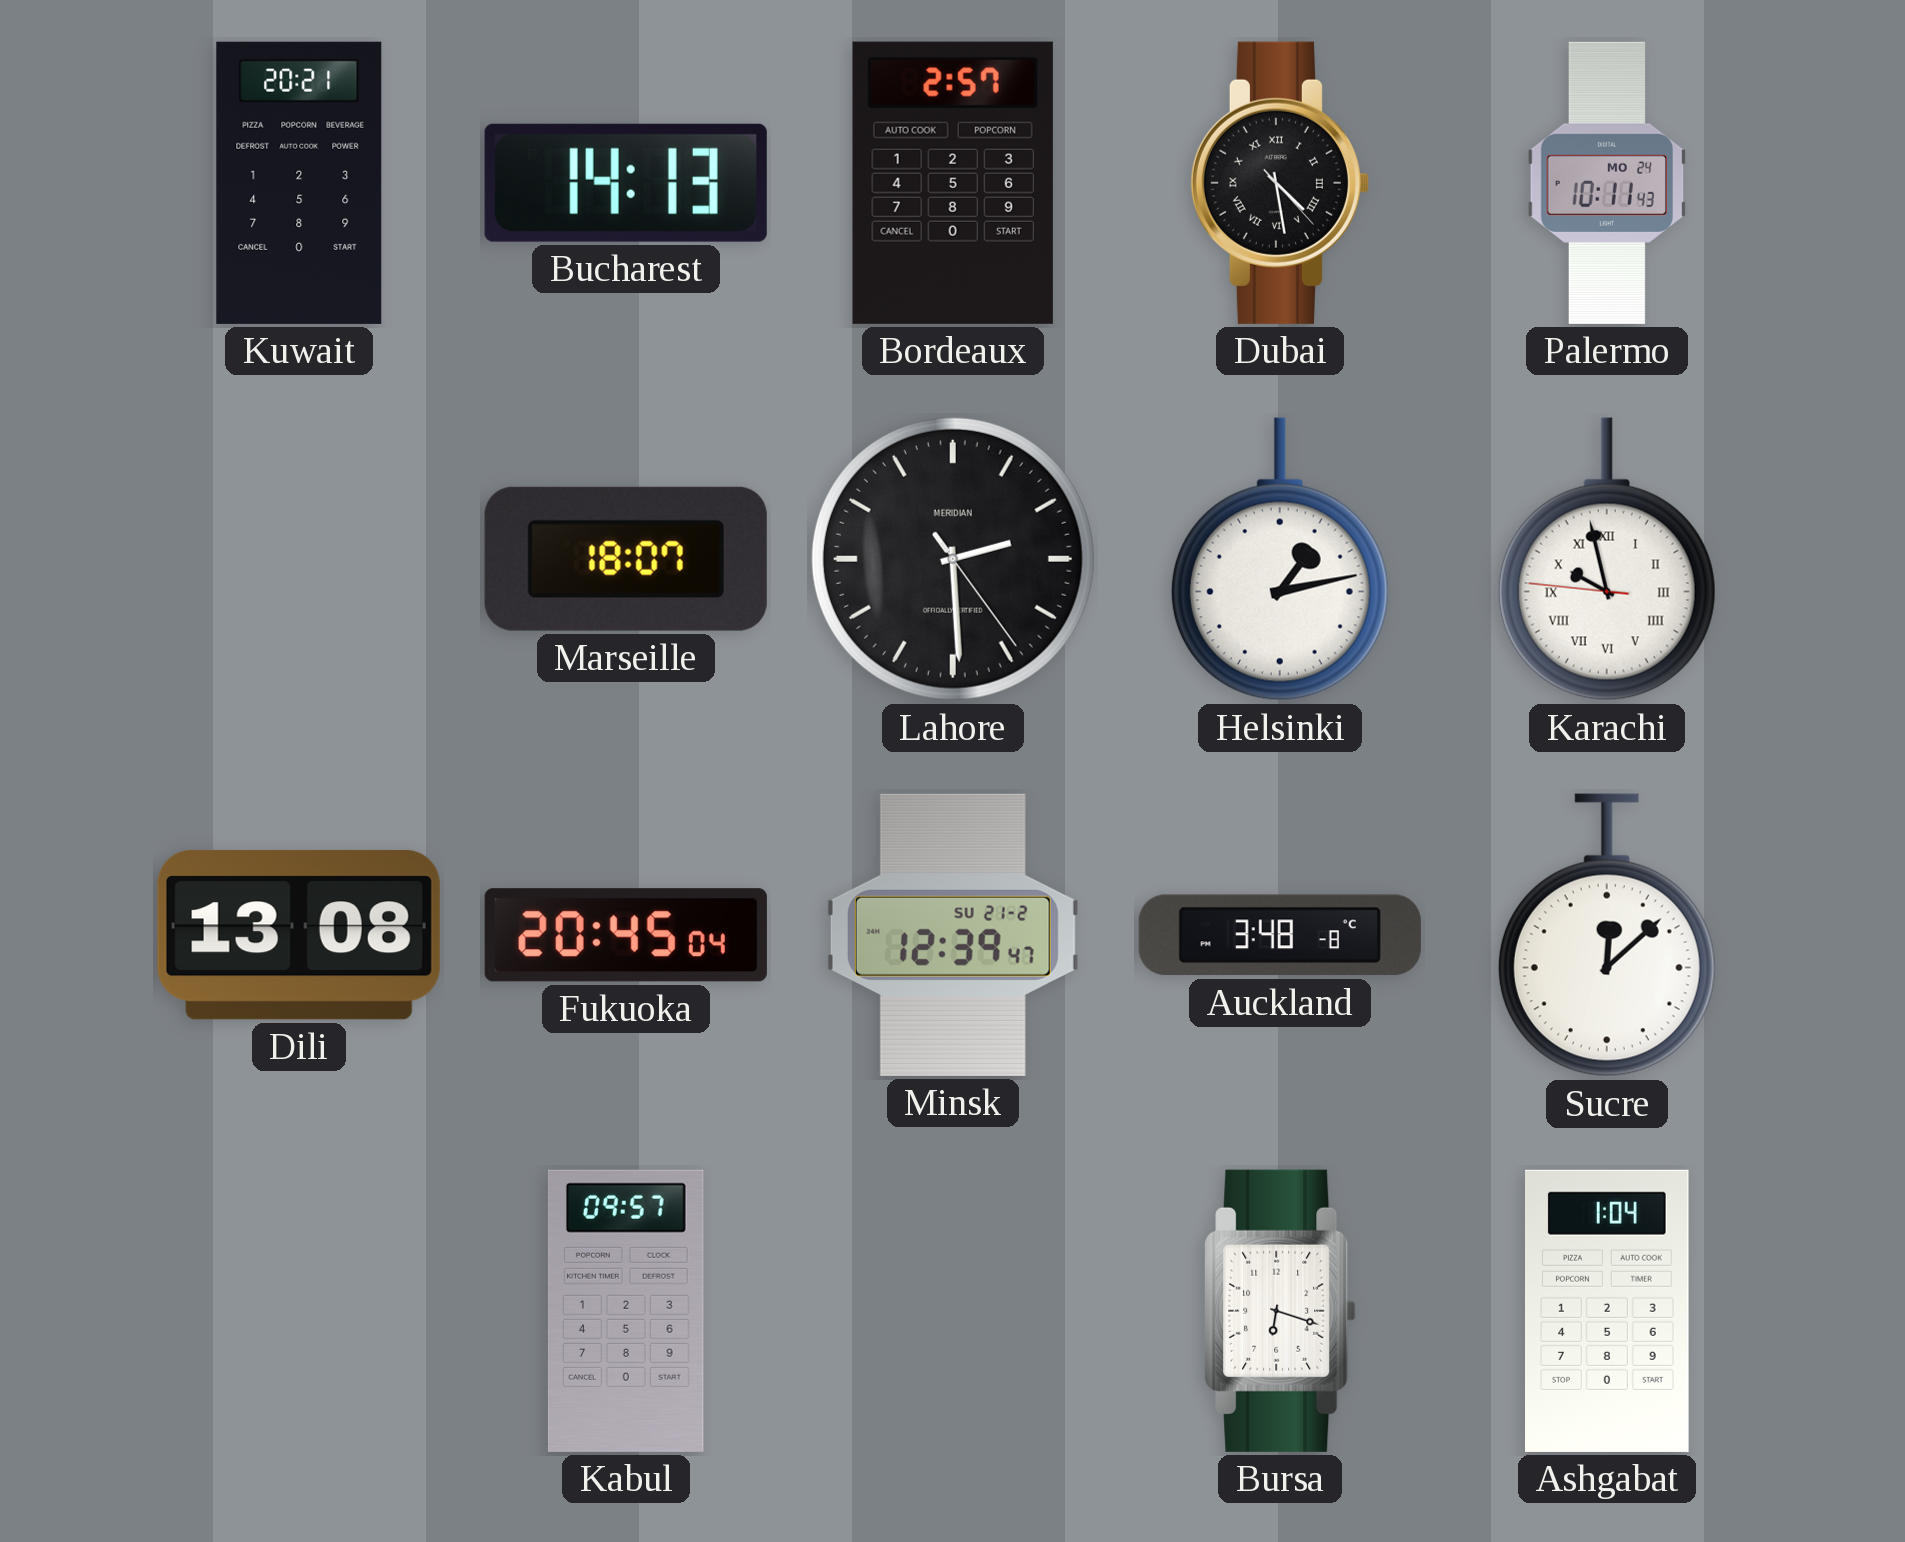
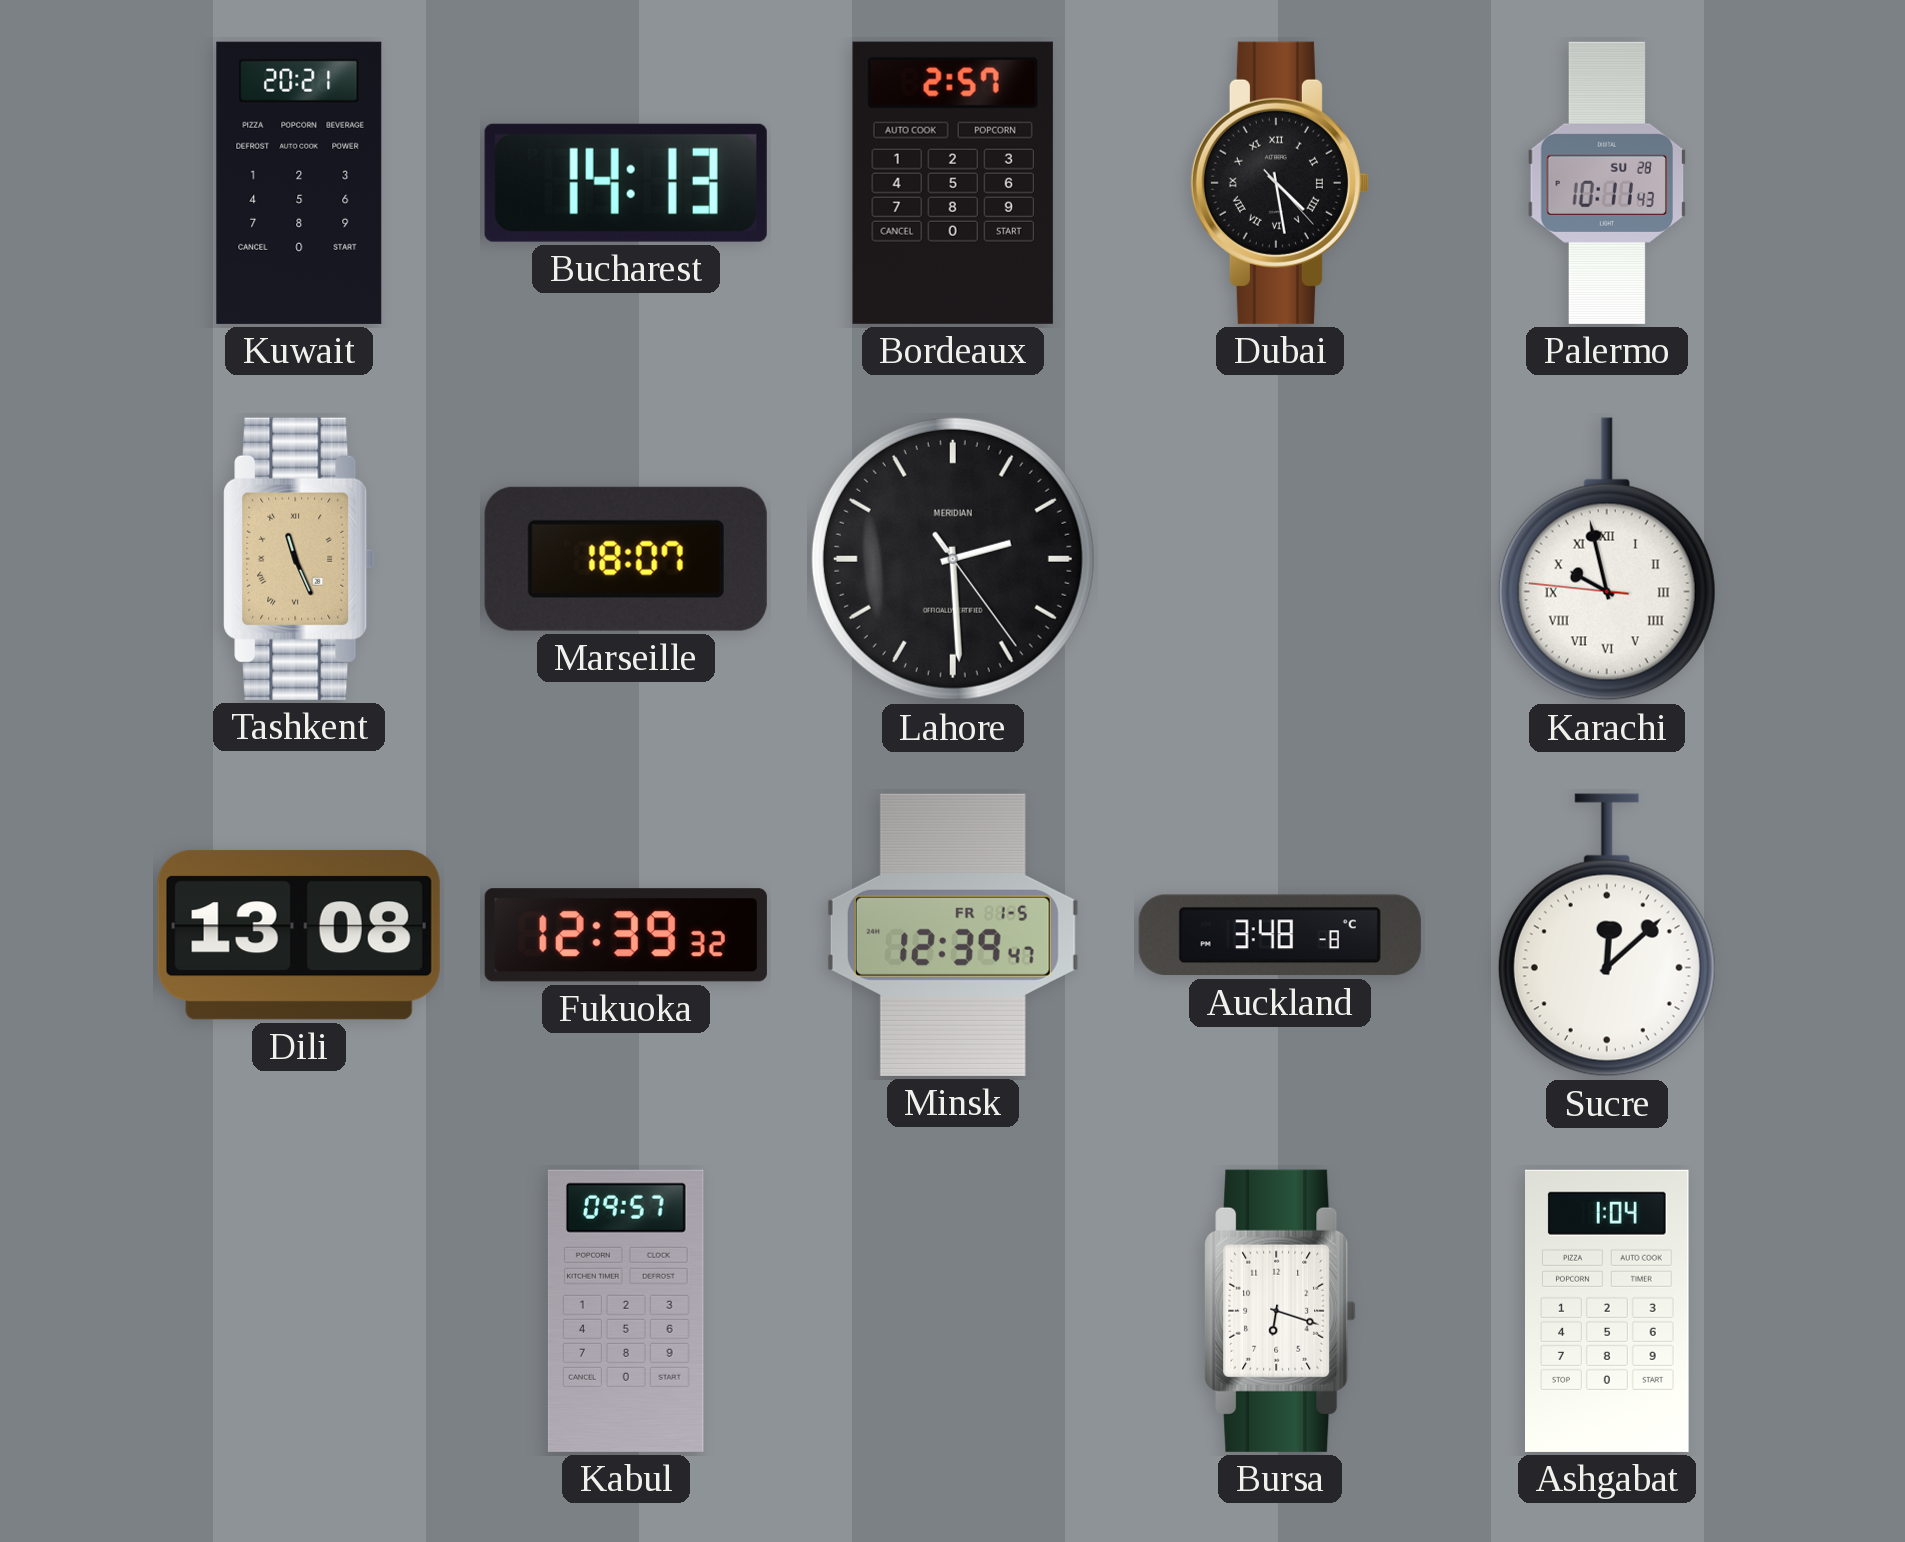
Palermo date: MO 24 -> SU 28
Tashkent: none -> 11:26
Helsinki: 1:13 -> none
Fukuoka: 20:45 -> 12:39
Minsk date: SU 21-2 -> FR 1-5
